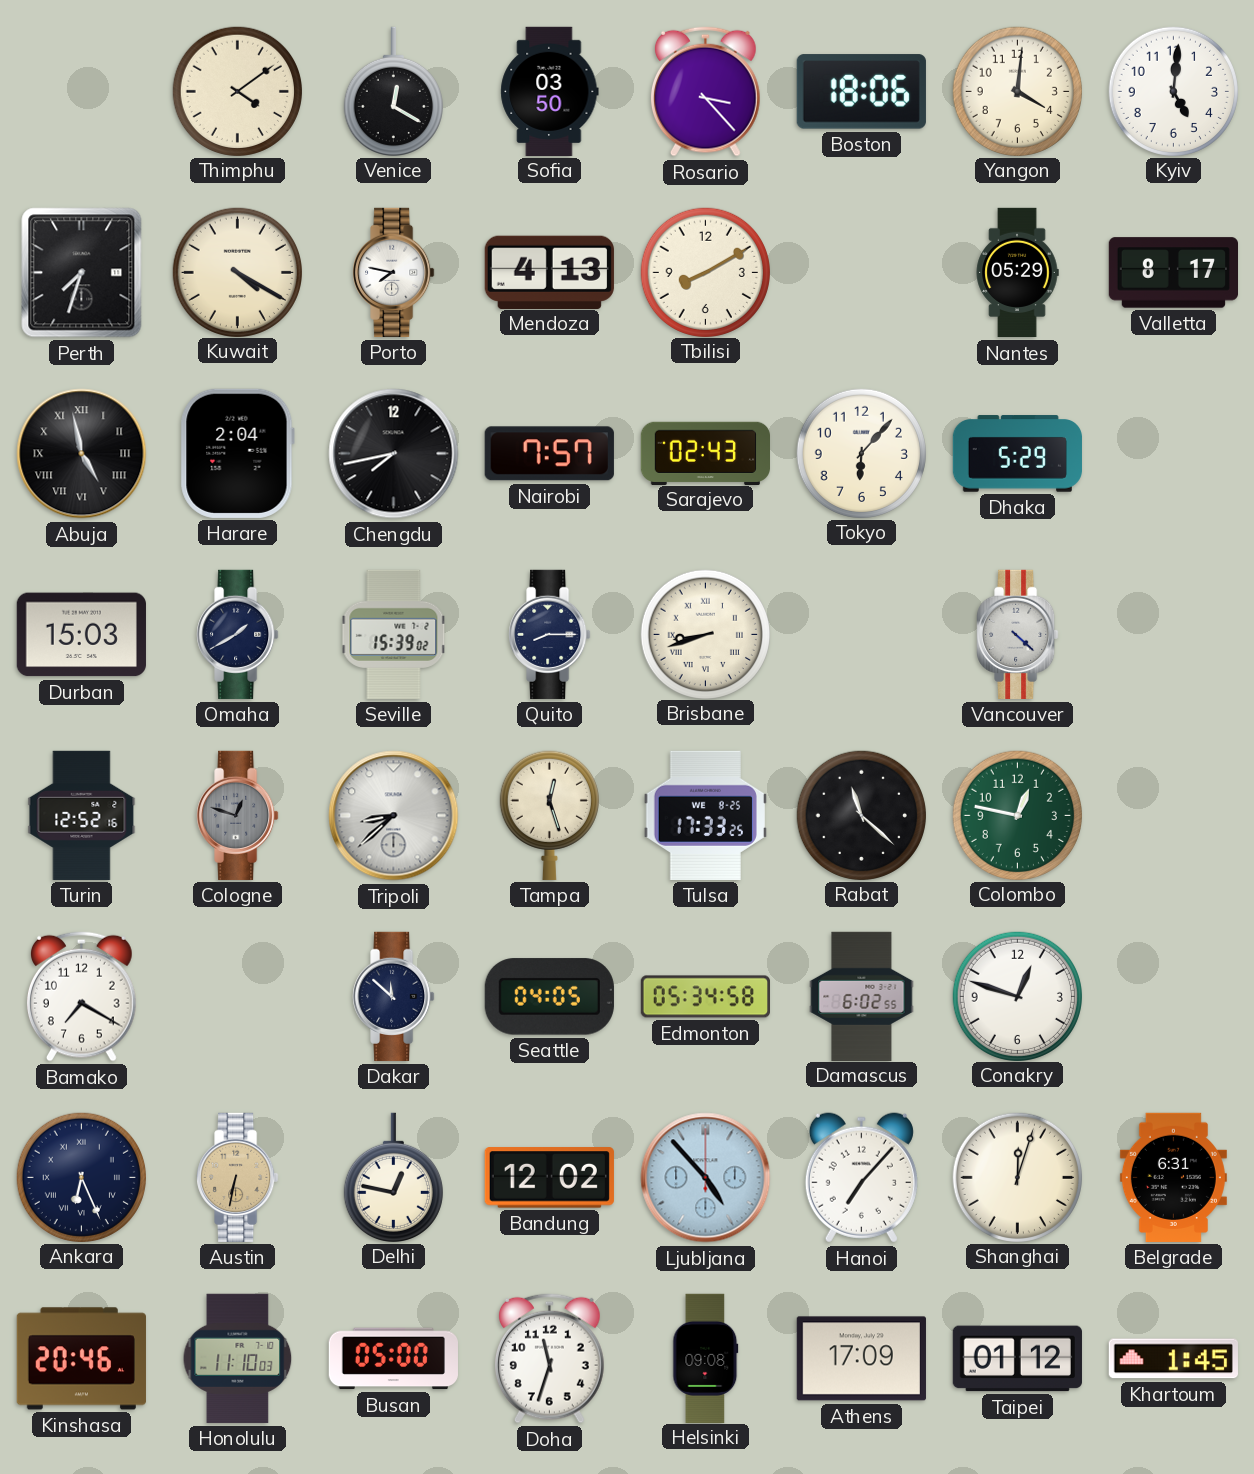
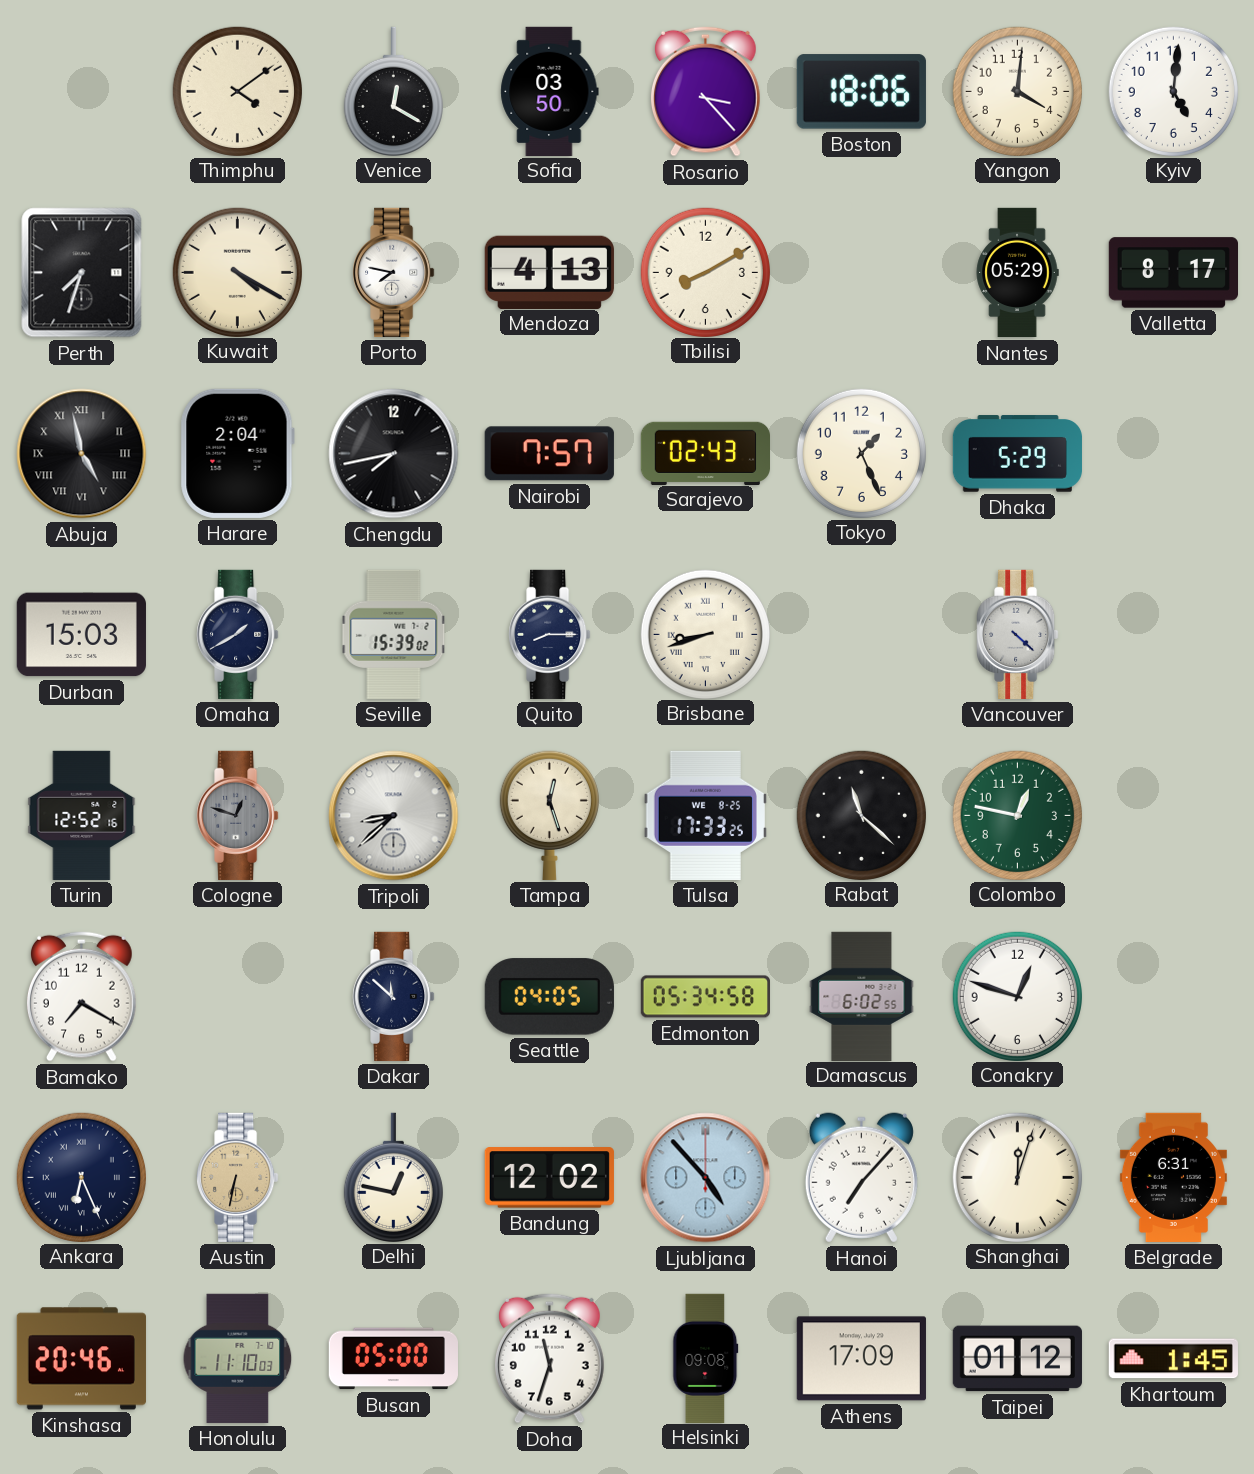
Tokyo: 6:07 -> 1:26
